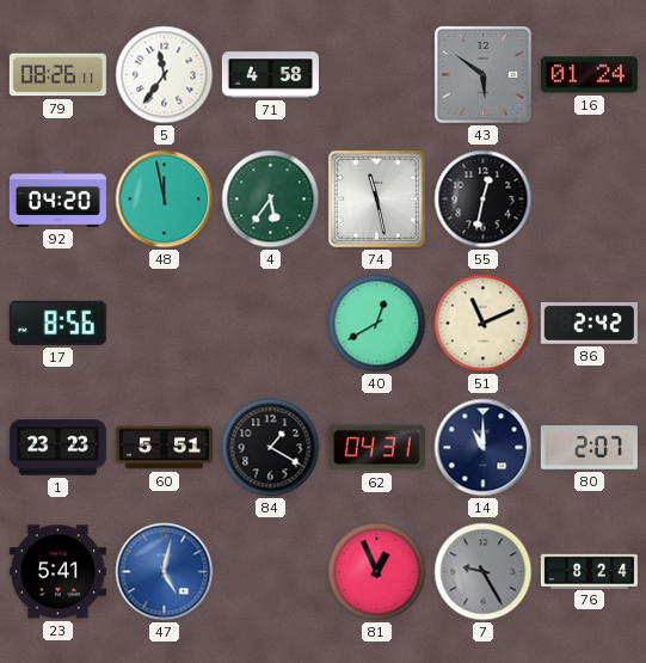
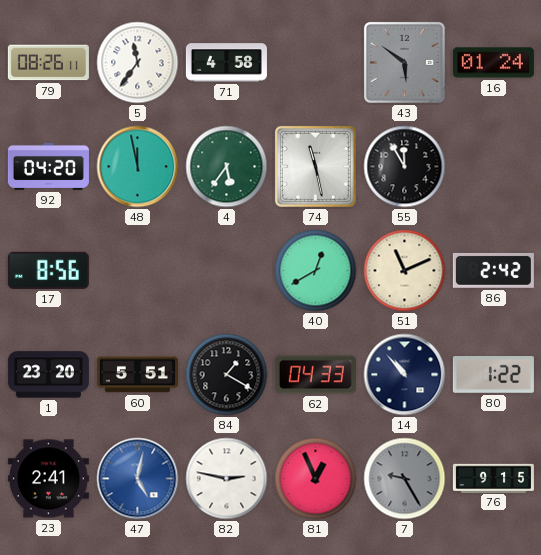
55: 12:32 -> 11:55
1: 23:23 -> 23:20
62: 04:31 -> 04:33
14: 11:00 -> 10:53
80: 2:07 -> 1:22
23: 5:41 -> 2:41
82: none -> 2:47
76: 8:24 -> 9:15
